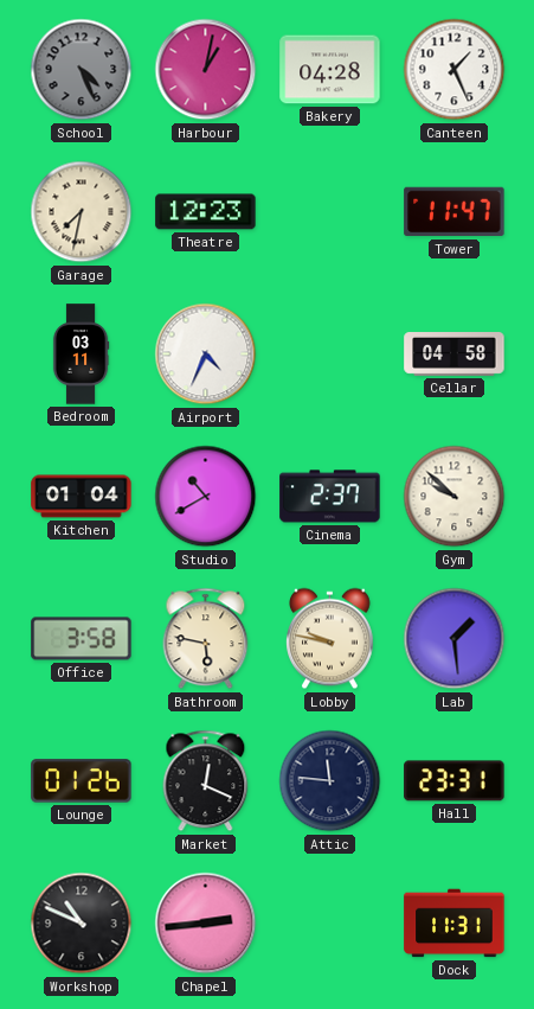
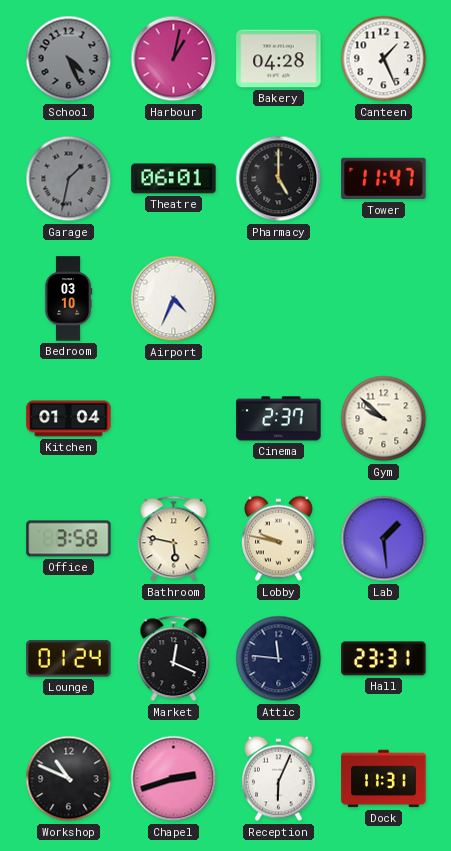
Garage: 7:32 -> 1:32
Garage dial: cream -> grey
Theatre: 12:23 -> 06:01
Pharmacy: none -> 5:00
Bedroom: 03:11 -> 03:10
Cellar: 04:58 -> none
Studio: 10:40 -> none
Lounge: 01:26 -> 01:24
Chapel: 2:44 -> 2:42
Reception: none -> 6:04
